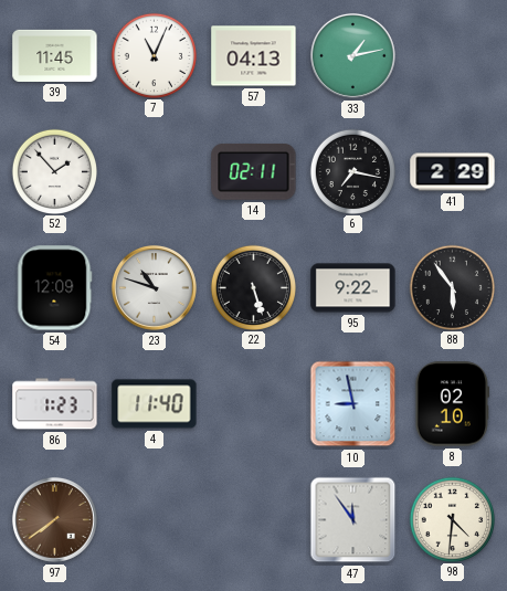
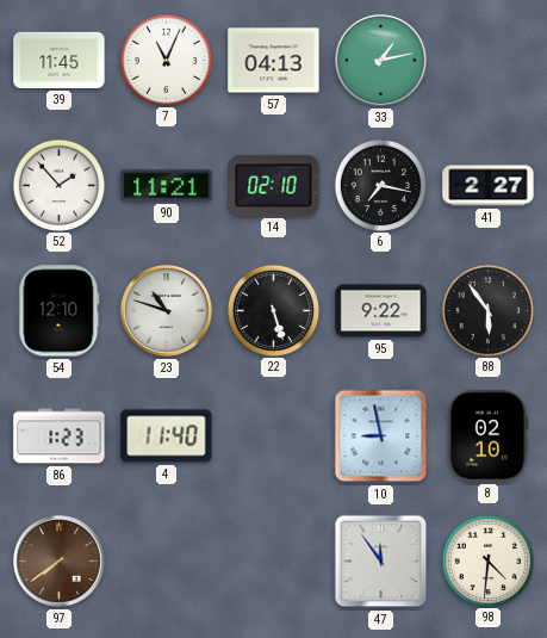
90: none -> 11:21
14: 02:11 -> 02:10
41: 2:29 -> 2:27
54: 12:09 -> 12:10
